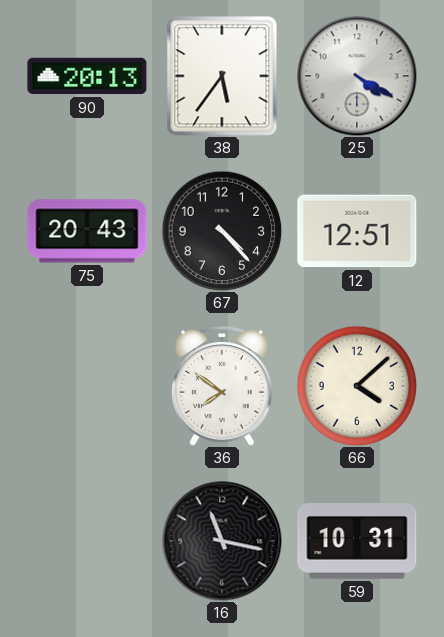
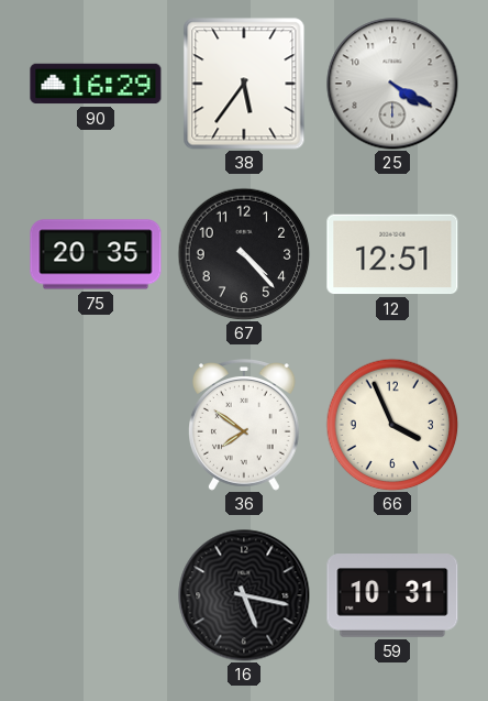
90: 20:13 -> 16:29
75: 20:43 -> 20:35
66: 4:08 -> 3:56
16: 11:17 -> 5:17
